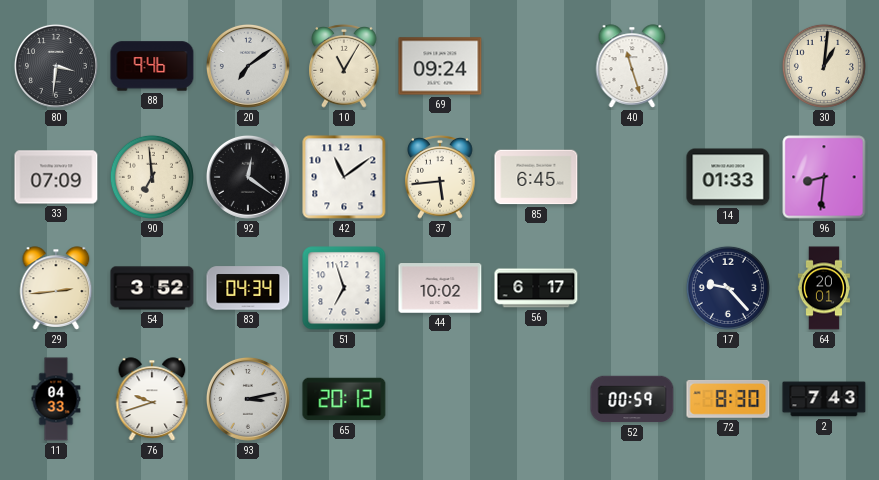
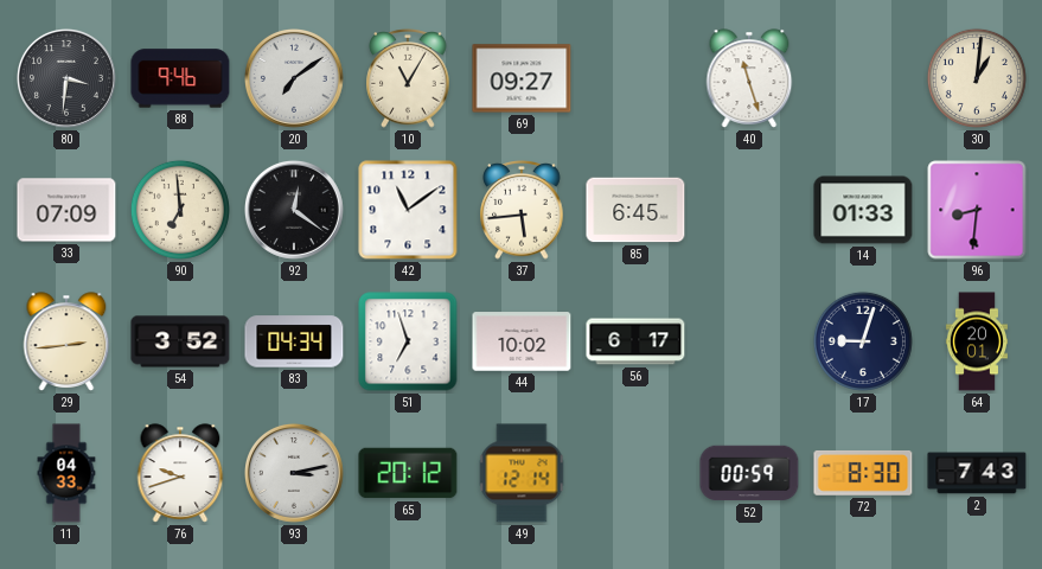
69: 09:24 -> 09:27
17: 9:23 -> 9:03
49: none -> 12:14
